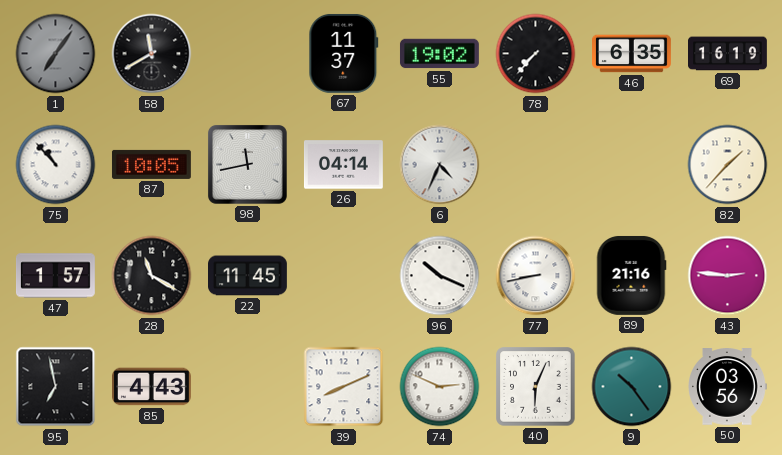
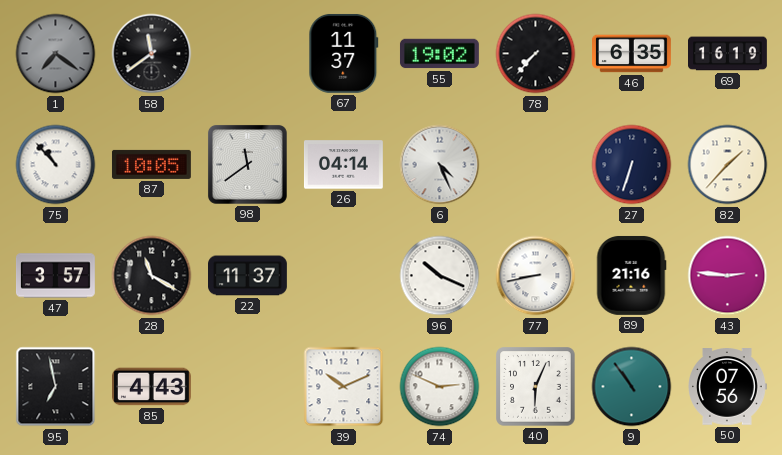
1: 7:06 -> 7:21
58: 11:40 -> 11:39
98: 11:43 -> 11:39
6: 4:34 -> 4:26
27: none -> 6:33
47: 1:57 -> 3:57
22: 11:45 -> 11:37
39: 8:11 -> 10:11
9: 10:24 -> 10:54
50: 03:56 -> 07:56
